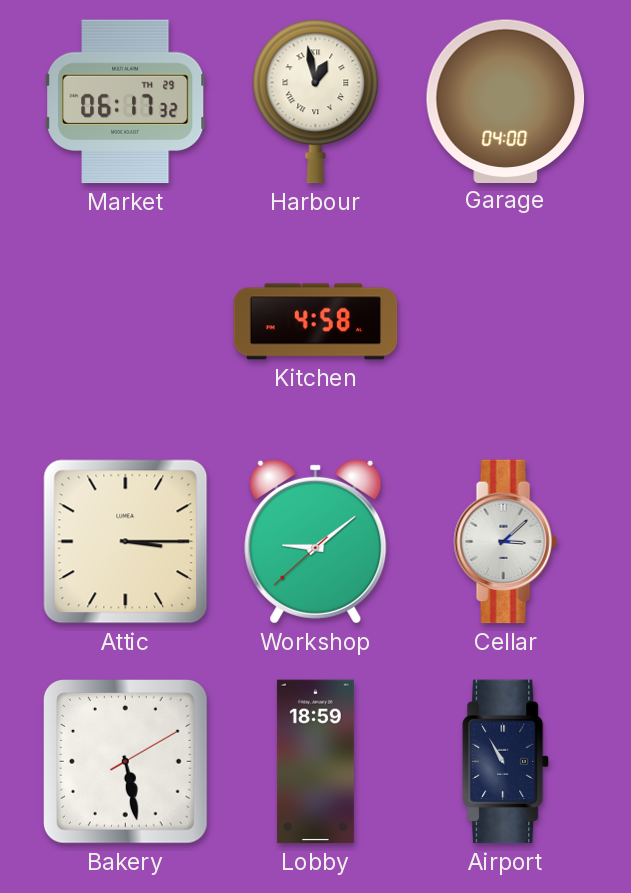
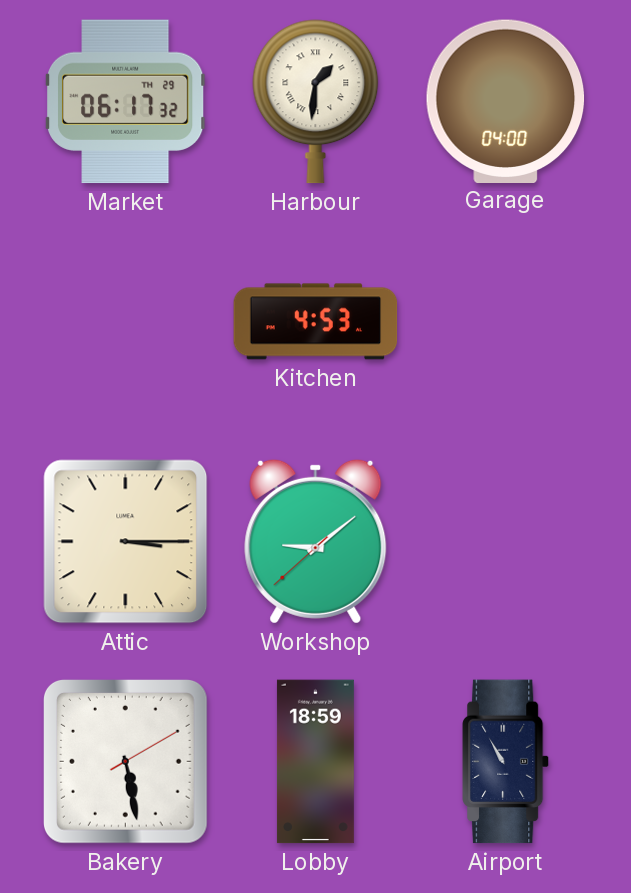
Harbour: 12:58 -> 1:31
Kitchen: 4:58 -> 4:53
Cellar: 3:08 -> none
